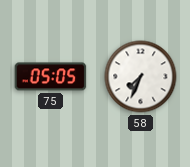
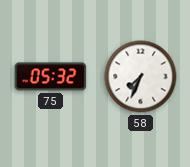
75: 05:05 -> 05:32
